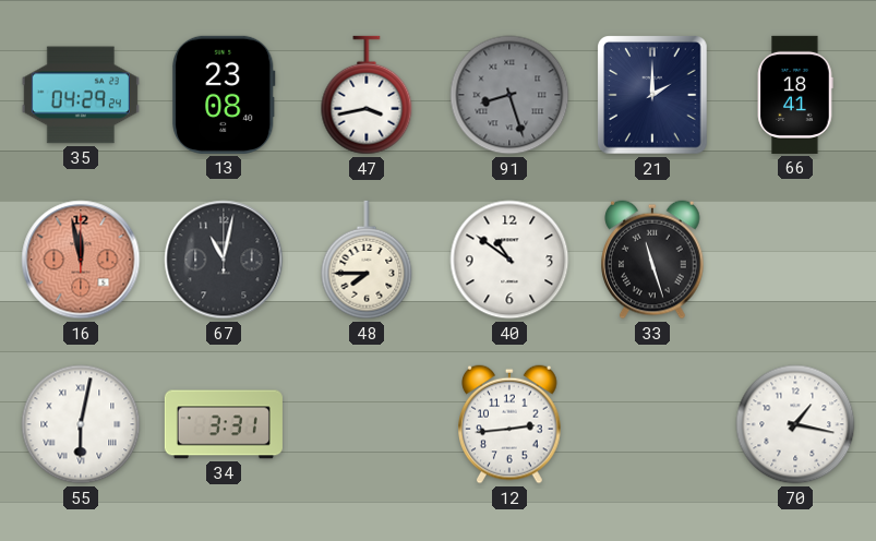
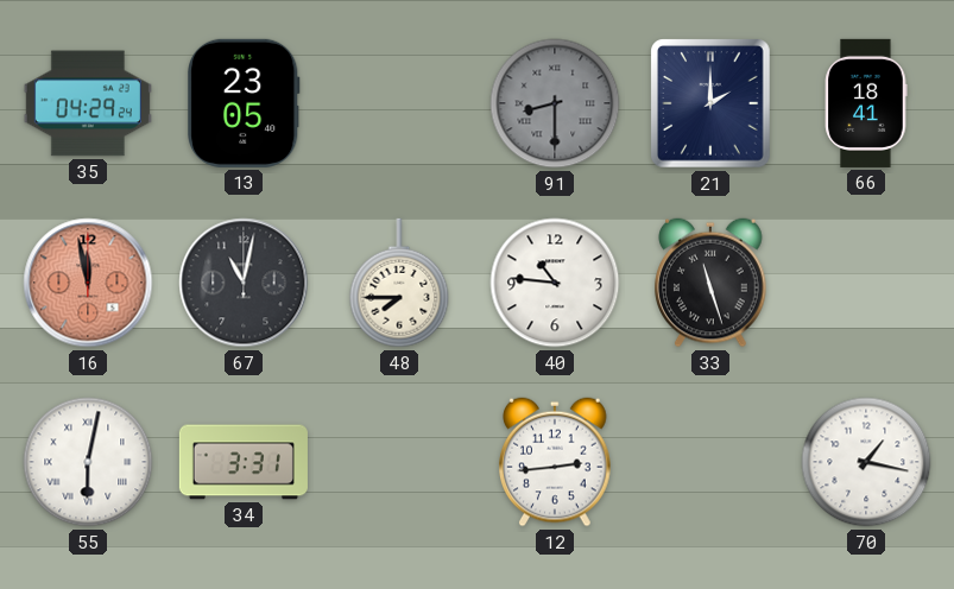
13: 23:08 -> 23:05
47: 3:43 -> none
91: 8:27 -> 8:30
40: 10:51 -> 10:46
